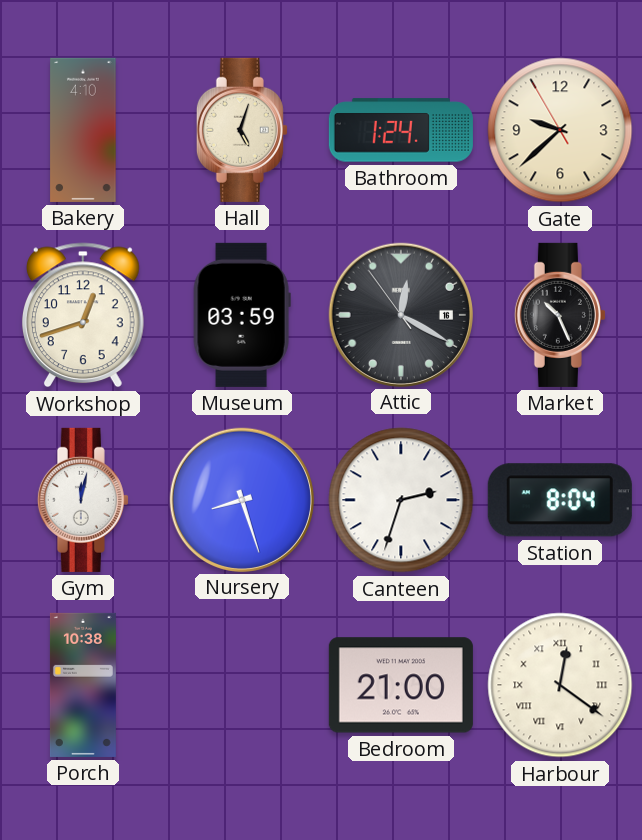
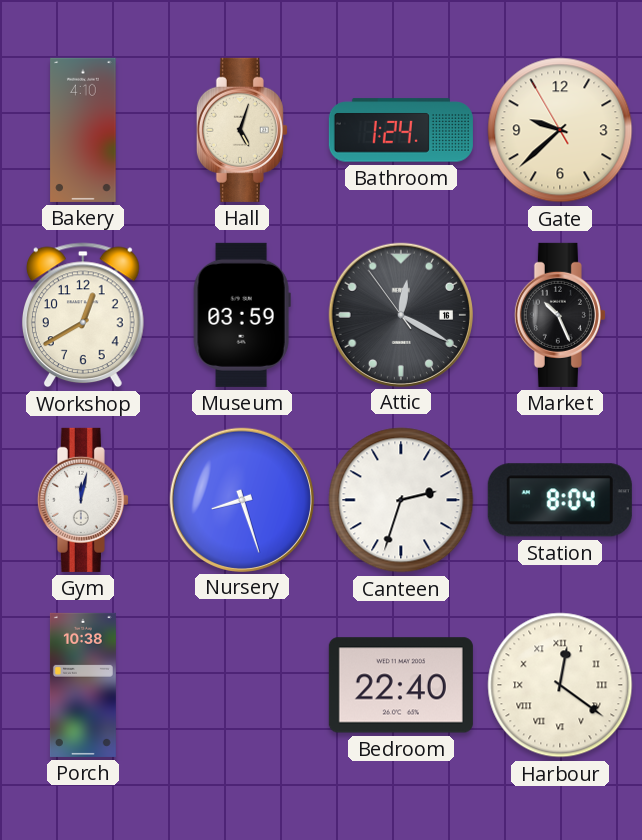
Workshop: 12:42 -> 12:40
Bedroom: 21:00 -> 22:40
